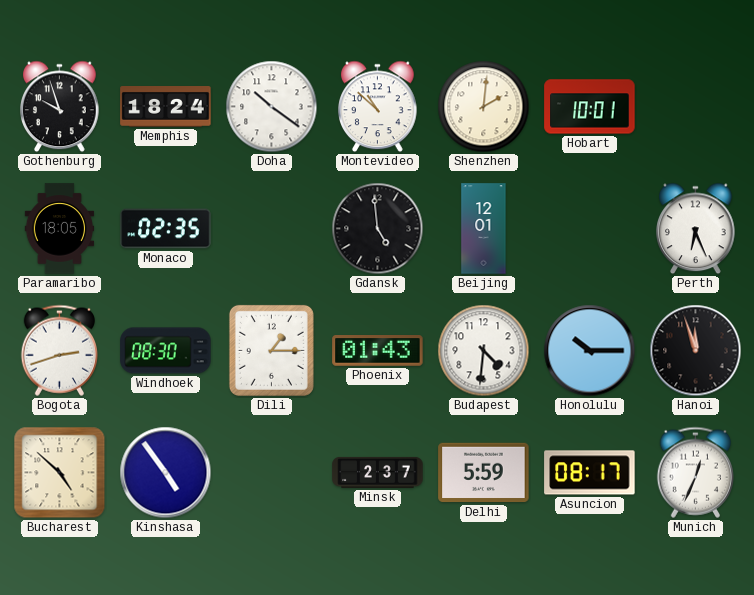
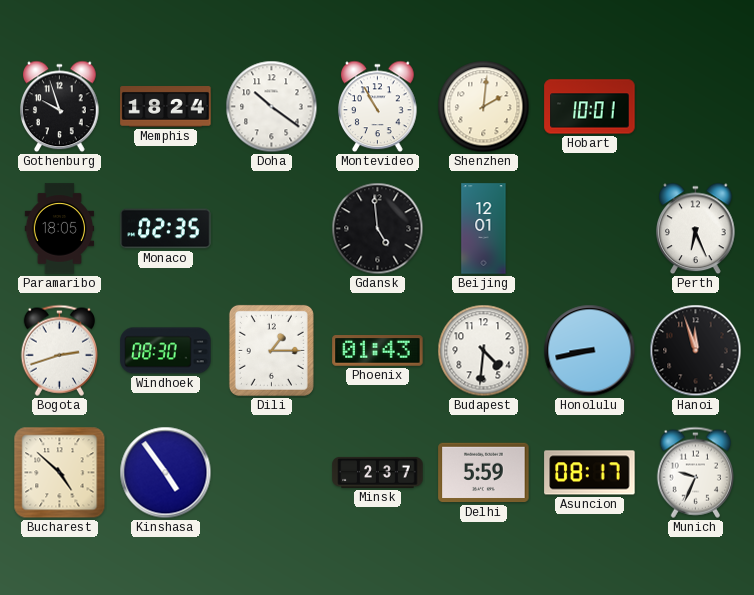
Montevideo: 10:52 -> 10:55
Honolulu: 10:15 -> 8:43
Munich: 12:34 -> 9:34
